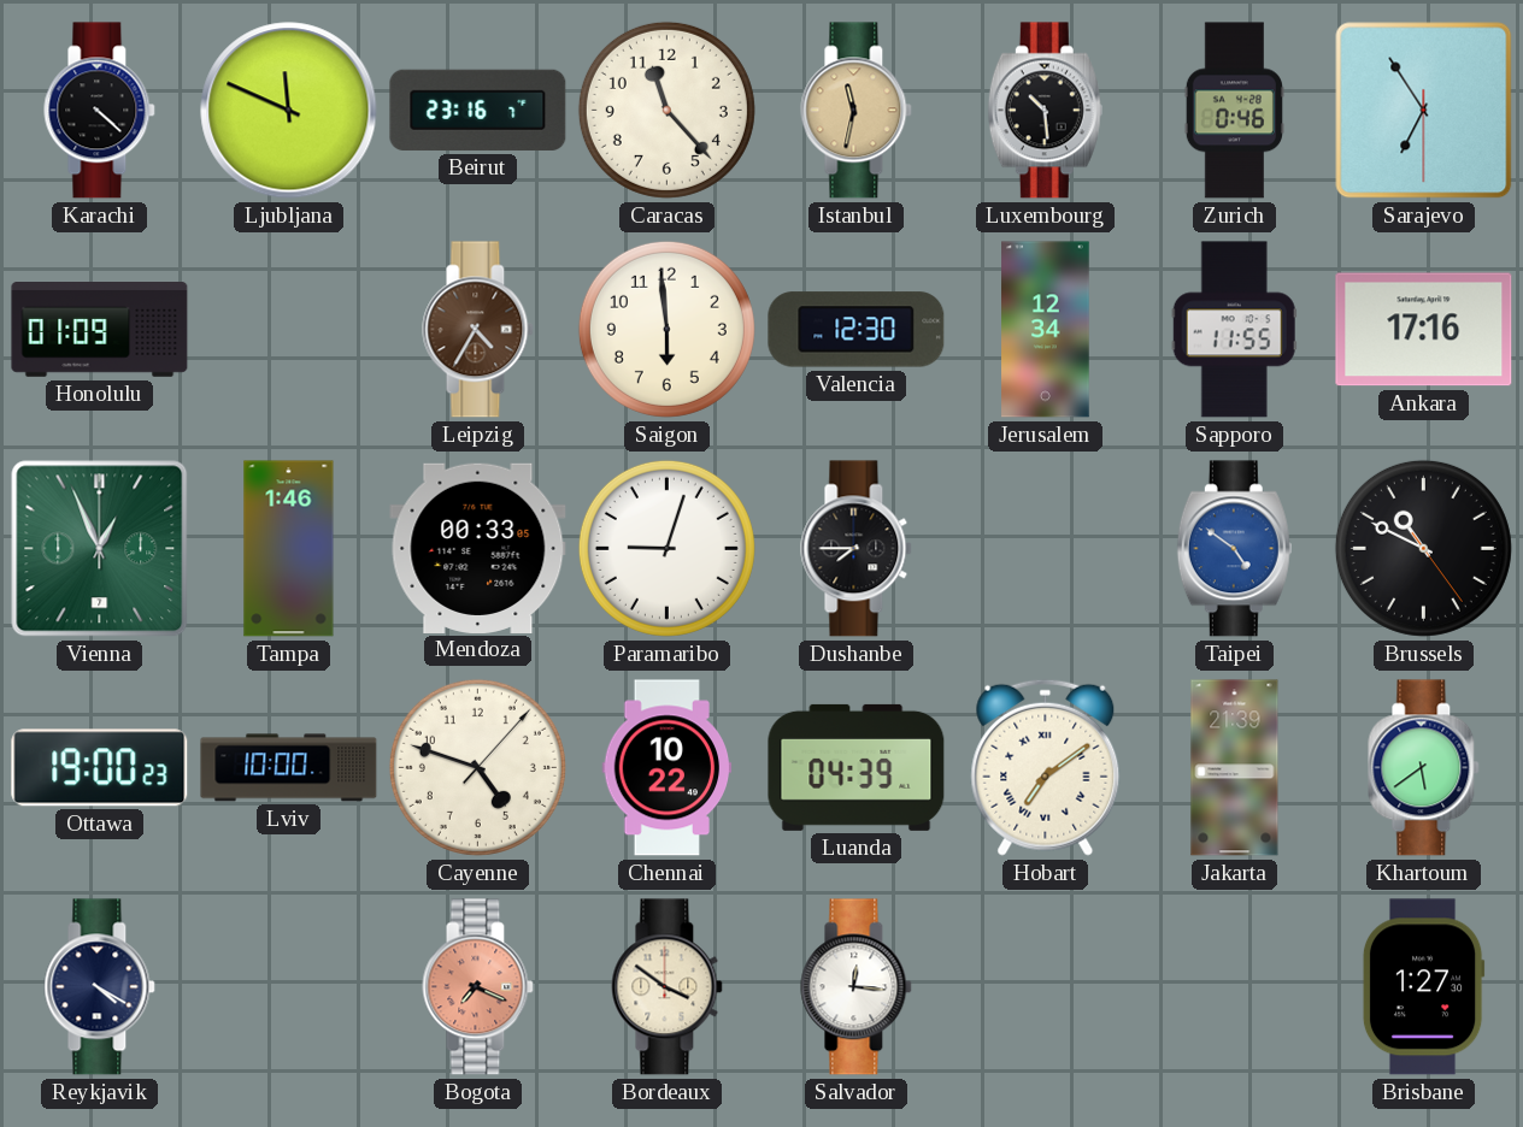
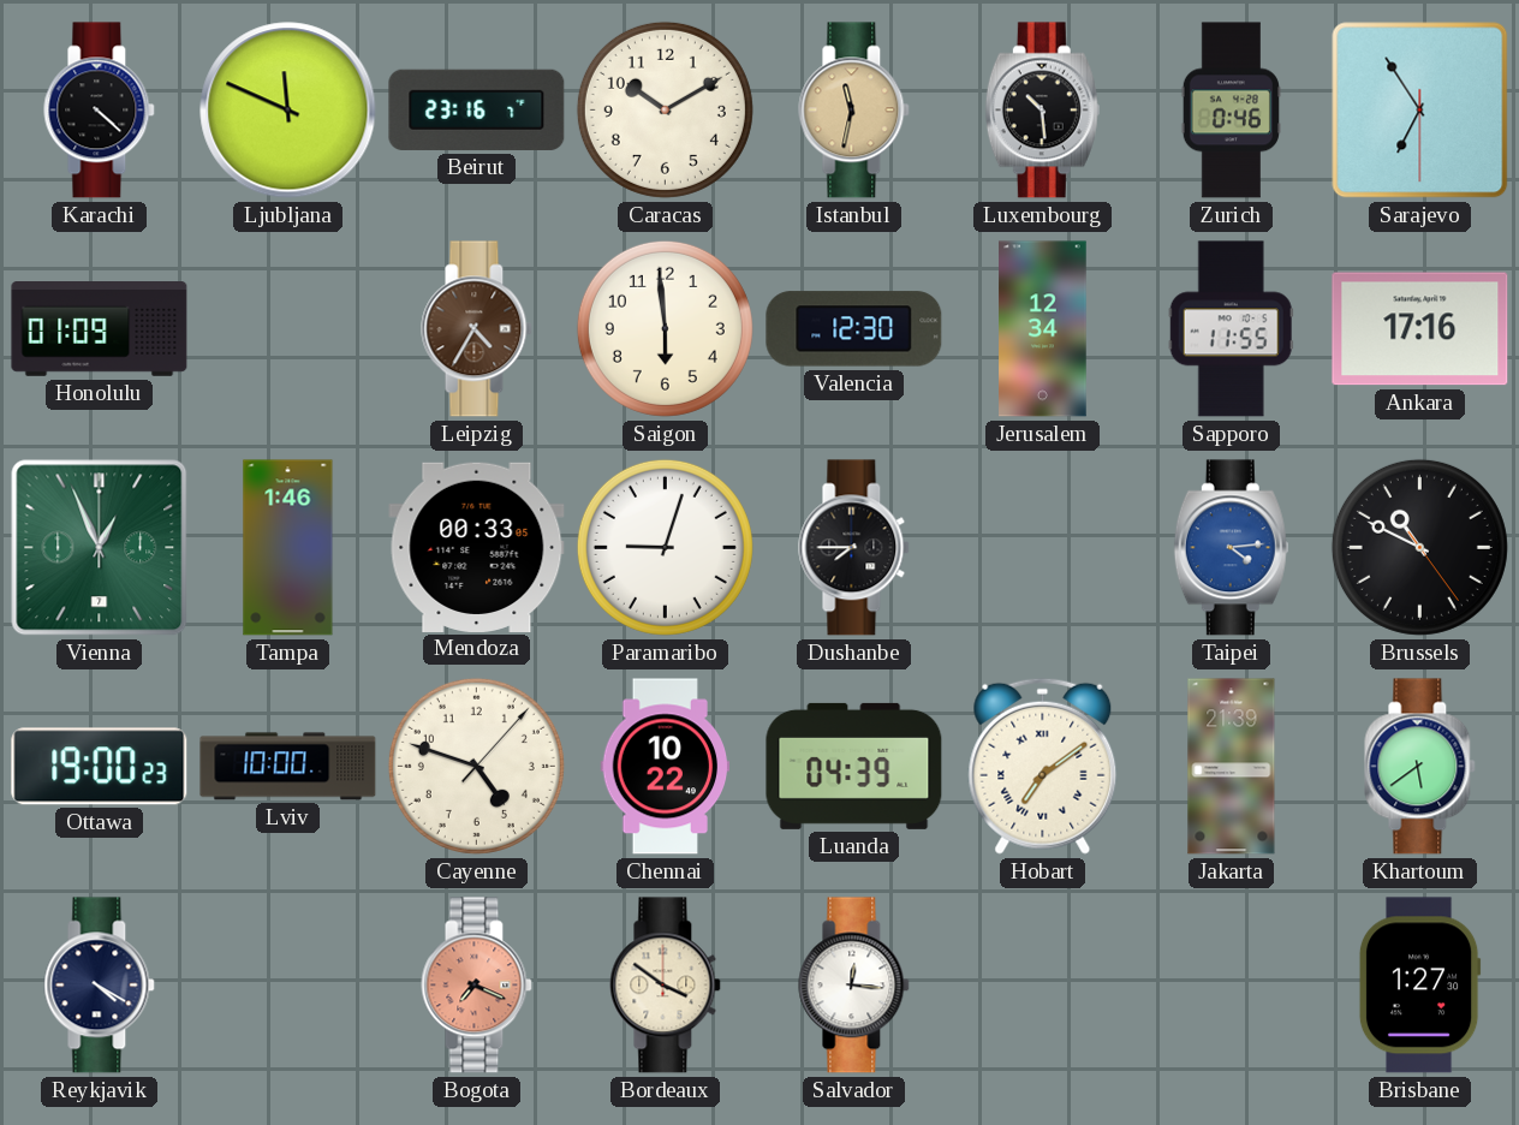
Caracas: 11:23 -> 10:10
Taipei: 4:51 -> 4:14
